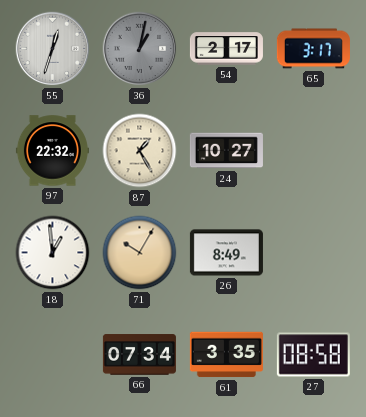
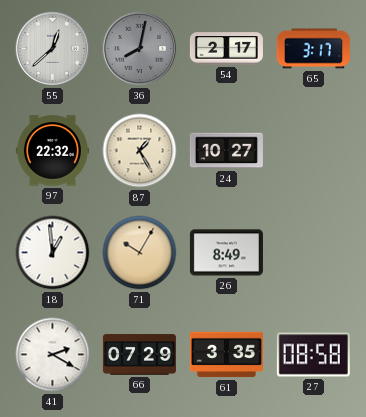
55: 12:33 -> 12:38
36: 1:02 -> 8:02
41: none -> 2:20
66: 07:34 -> 07:29
